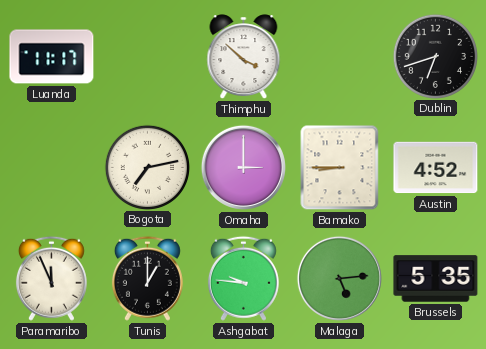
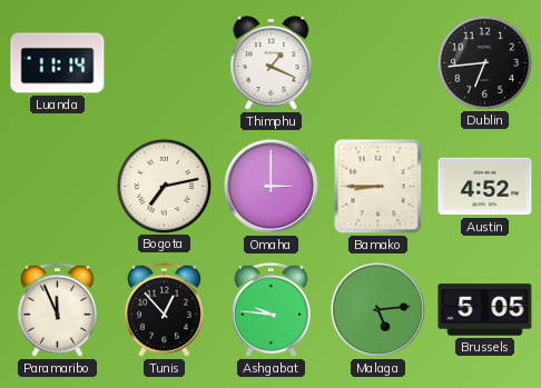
Luanda: 11:17 -> 11:14
Thimphu: 3:52 -> 1:19
Dublin: 6:42 -> 6:44
Tunis: 1:00 -> 12:53
Brussels: 5:35 -> 5:05
